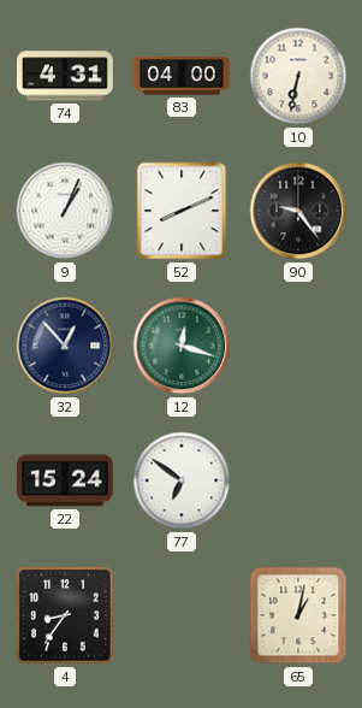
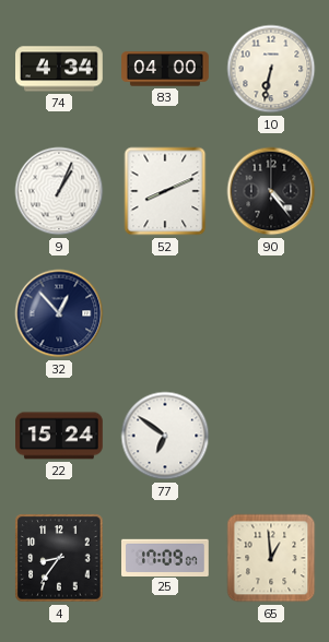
74: 4:31 -> 4:34
90: 9:24 -> 4:24
12: 12:18 -> none
25: none -> 17:09
65: 1:02 -> 12:59
